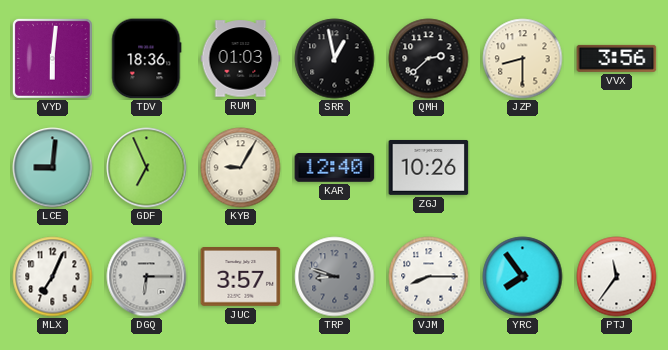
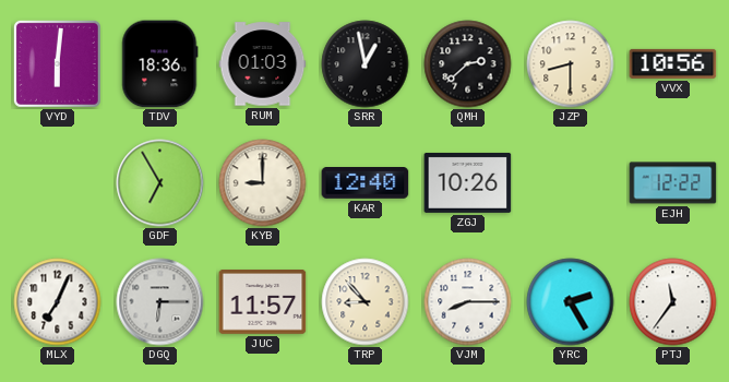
VVX: 3:56 -> 10:56
LCE: 9:01 -> none
GDF: 6:56 -> 6:55
KYB: 9:05 -> 9:00
EJH: none -> 12:22
JUC: 3:57 -> 11:57
TRP: 8:48 -> 8:53
TRP dial: grey -> cream
YRC: 7:54 -> 2:25
